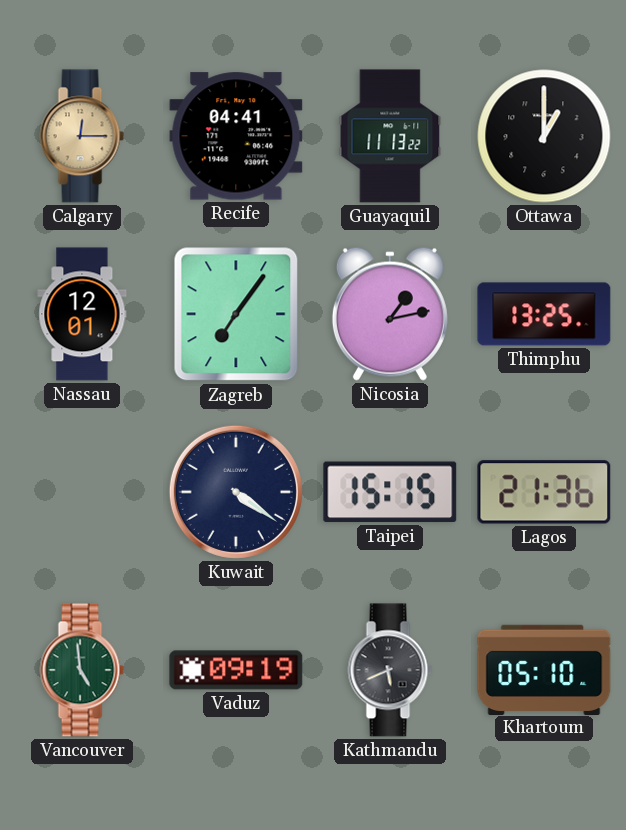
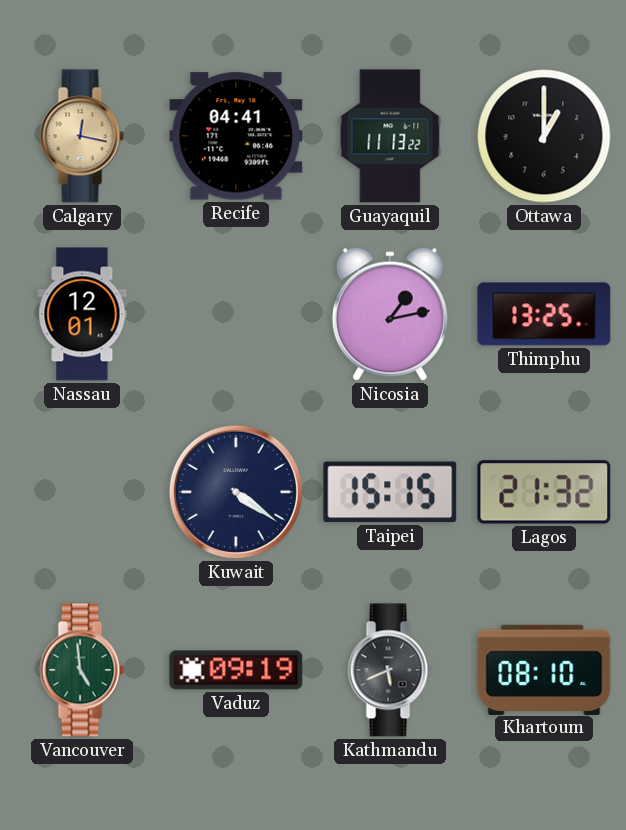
Calgary: 12:15 -> 12:17
Zagreb: 7:06 -> none
Lagos: 21:36 -> 21:32
Khartoum: 05:10 -> 08:10
